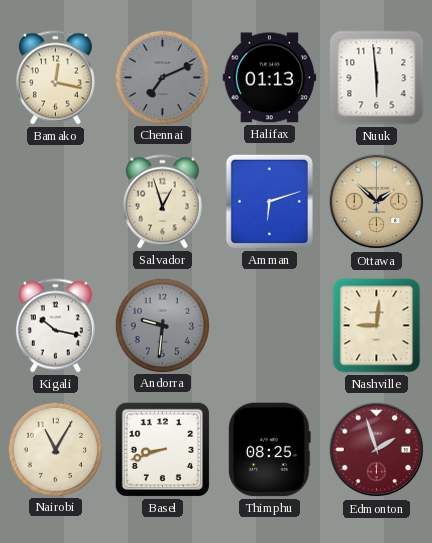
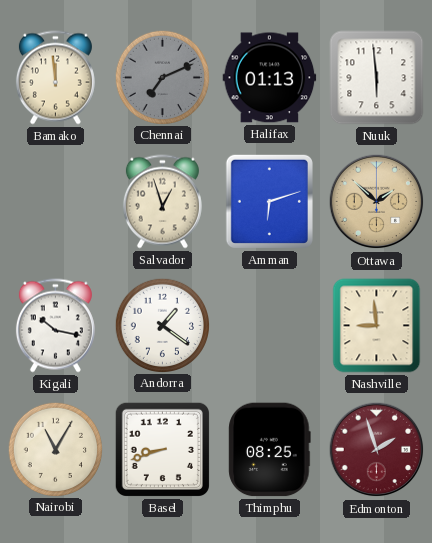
Bamako: 12:17 -> 11:59
Andorra: 9:31 -> 1:21
Andorra dial: grey -> white
Nashville: 9:01 -> 8:59
